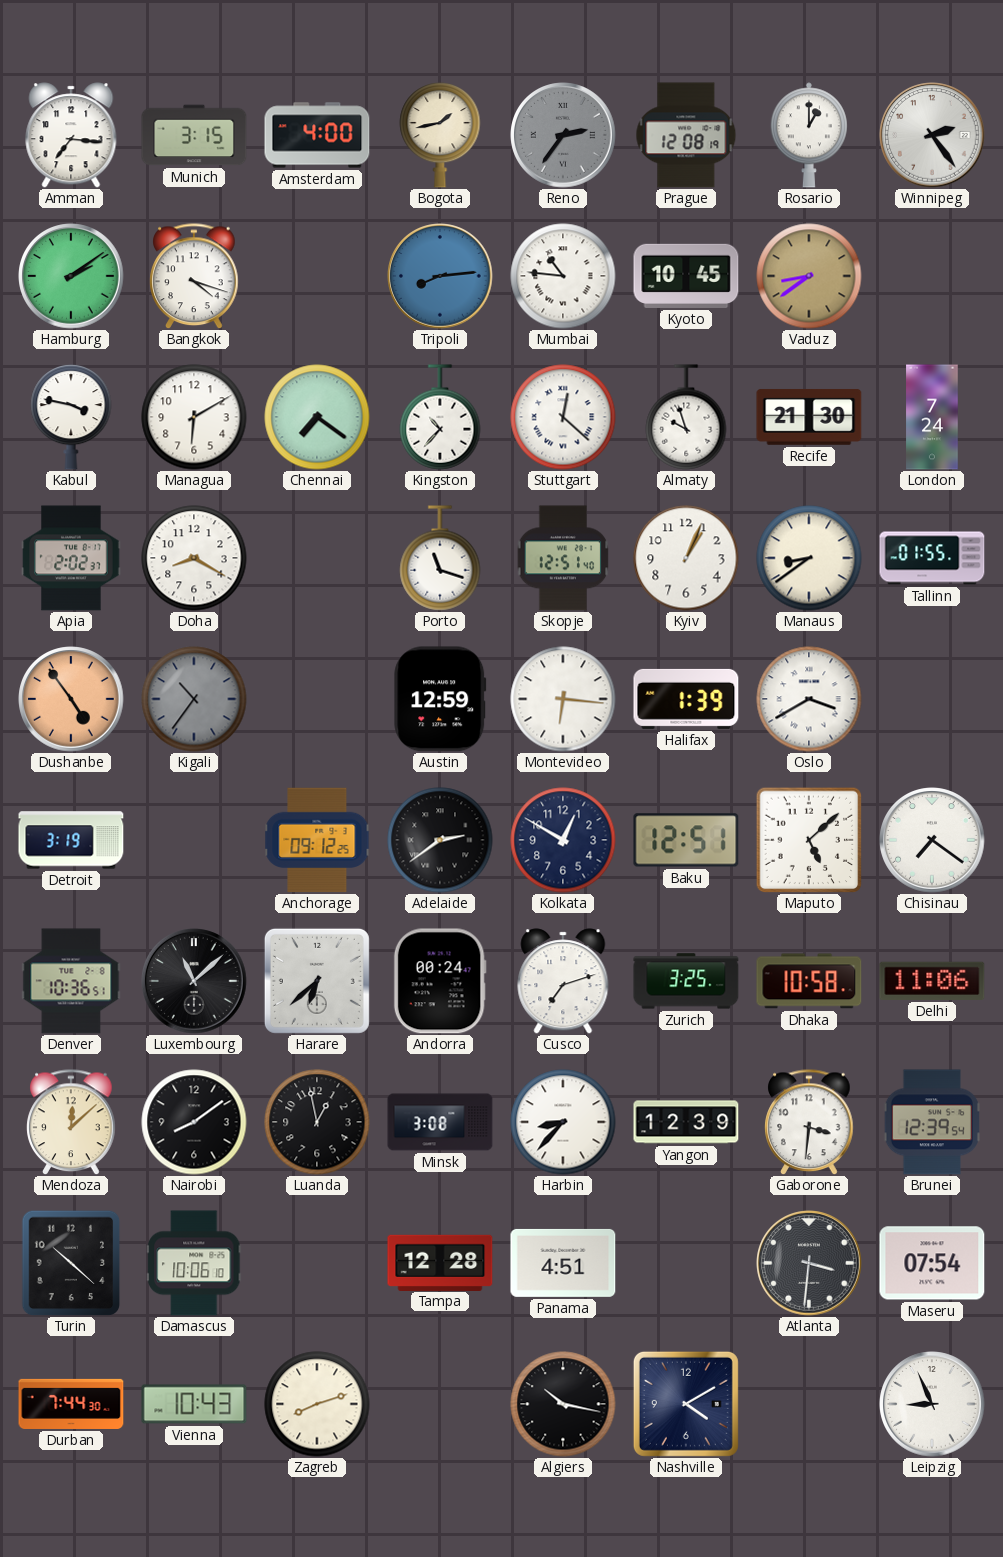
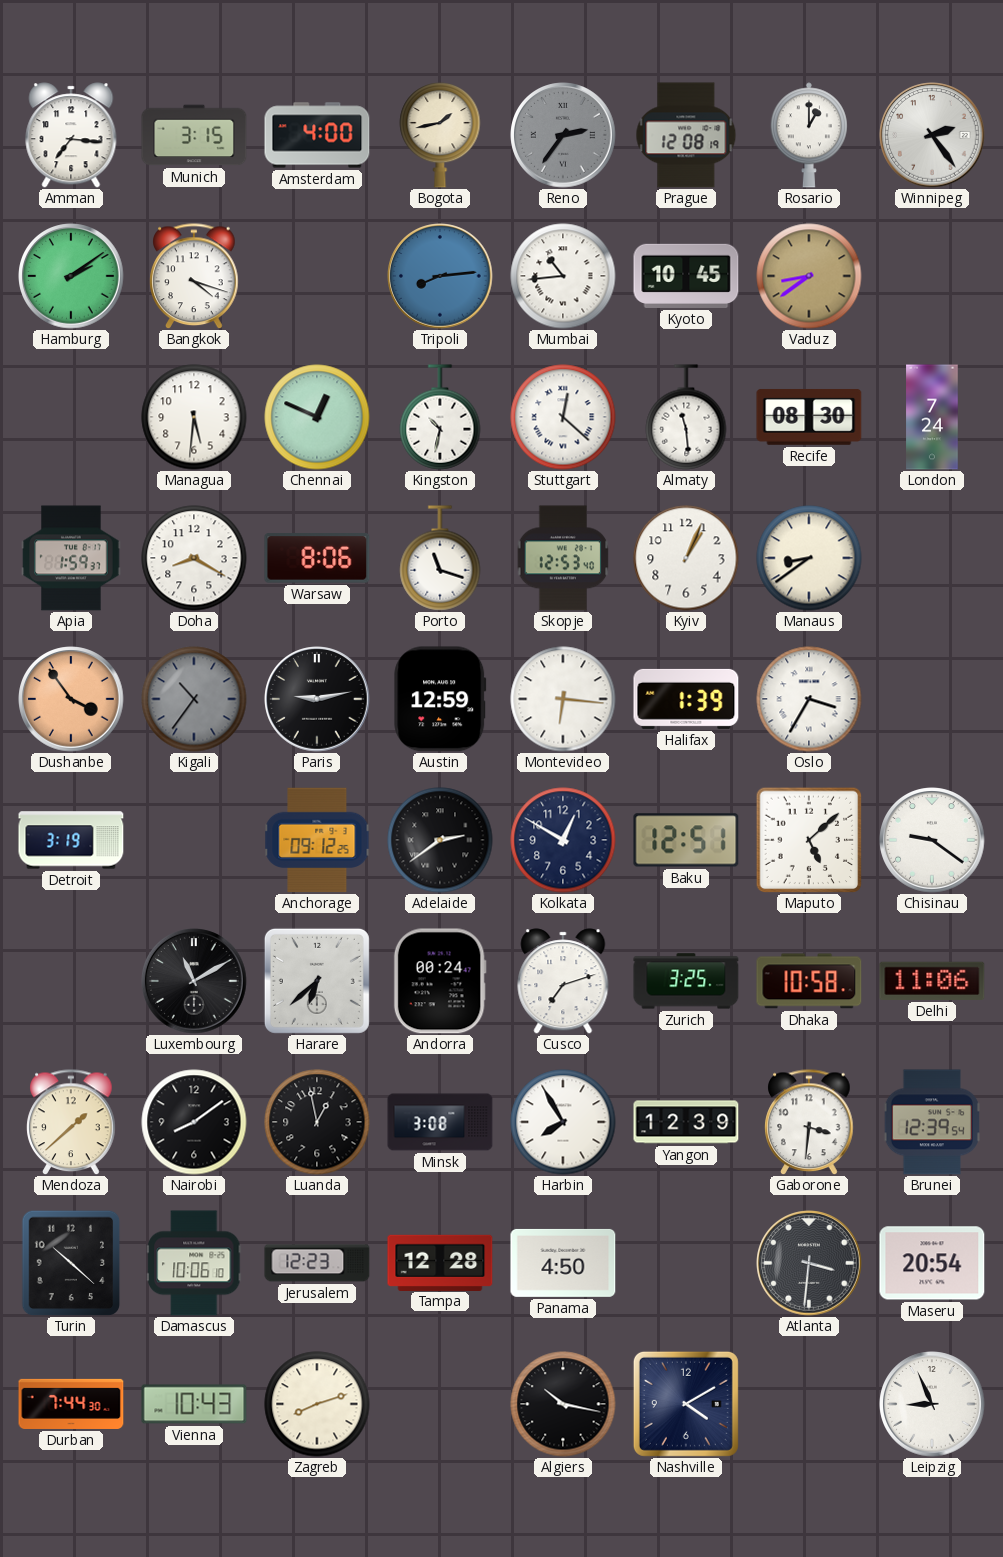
Mumbai: 10:46 -> 10:44
Kabul: 3:47 -> none
Managua: 6:10 -> 5:31
Chennai: 7:21 -> 12:49
Kingston: 10:37 -> 10:32
Almaty: 9:57 -> 11:29
Recife: 21:30 -> 08:30
Apia: 2:02 -> 1:59
Warsaw: none -> 8:06
Skopje: 12:51 -> 12:53
Tallinn: 01:55 -> none
Dushanbe: 4:54 -> 3:54
Paris: none -> 9:13
Oslo: 3:40 -> 3:35
Chisinau: 7:21 -> 9:21
Denver: 10:36 -> none
Luxembourg: 11:08 -> 11:10
Mendoza: 12:08 -> 1:38
Harbin: 8:37 -> 7:55
Jerusalem: none -> 12:23
Panama: 4:51 -> 4:50
Maseru: 07:54 -> 20:54
